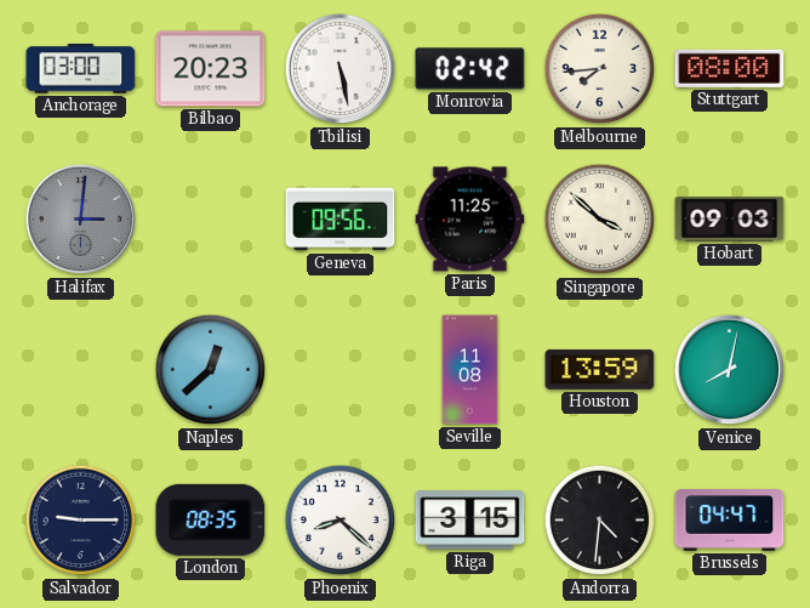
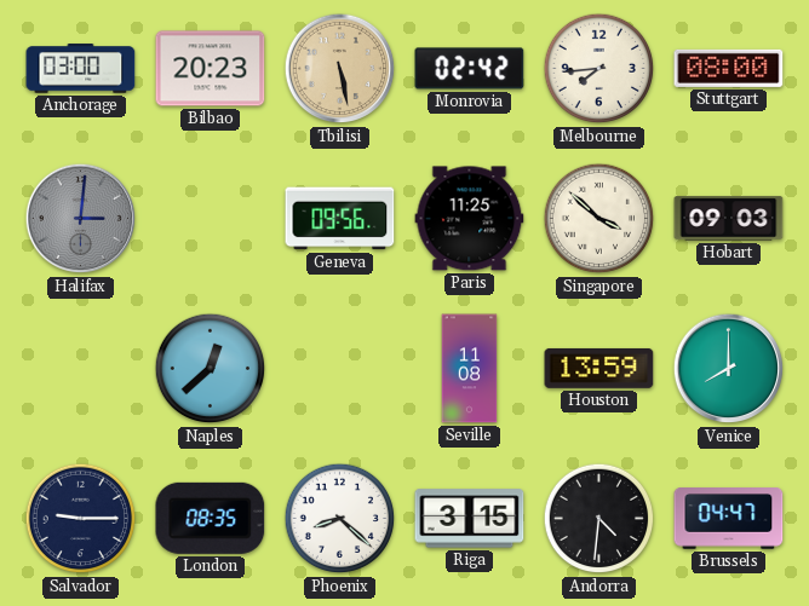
Tbilisi dial: white -> champagne
Venice: 8:02 -> 8:00
